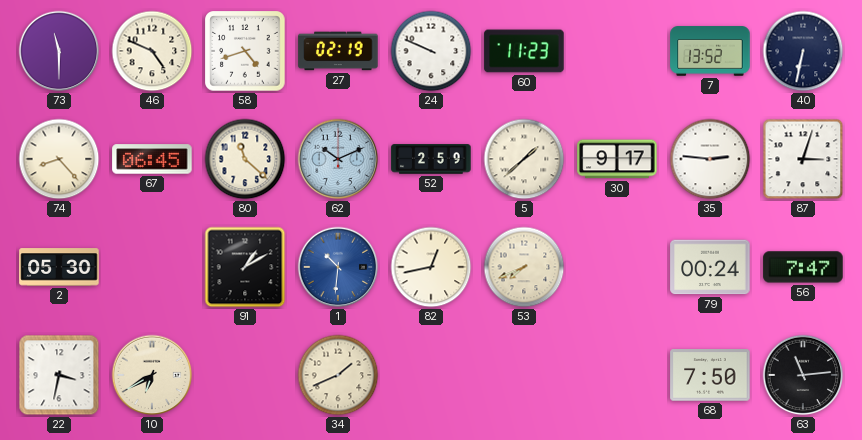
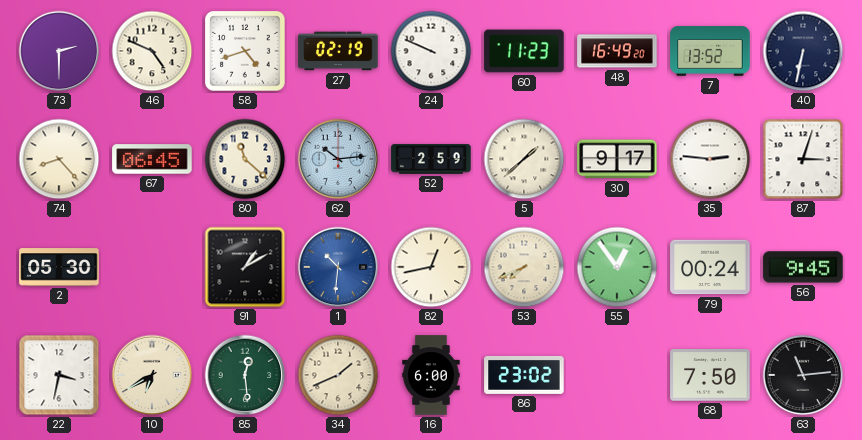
73: 11:30 -> 2:30
48: none -> 16:49
62: 10:11 -> 10:14
55: none -> 12:54
56: 7:47 -> 9:45
85: none -> 12:29
16: none -> 6:00
86: none -> 23:02
